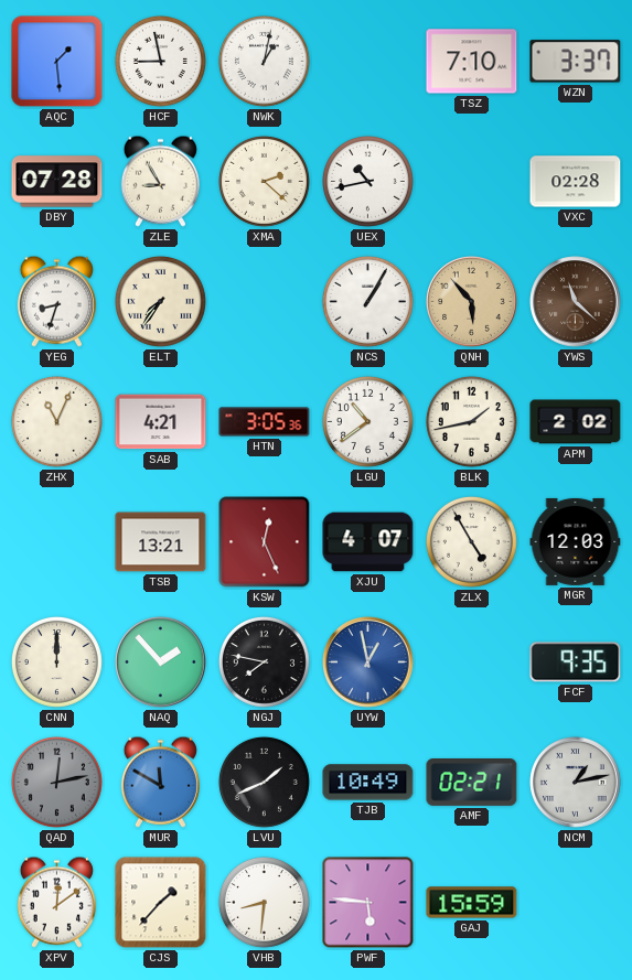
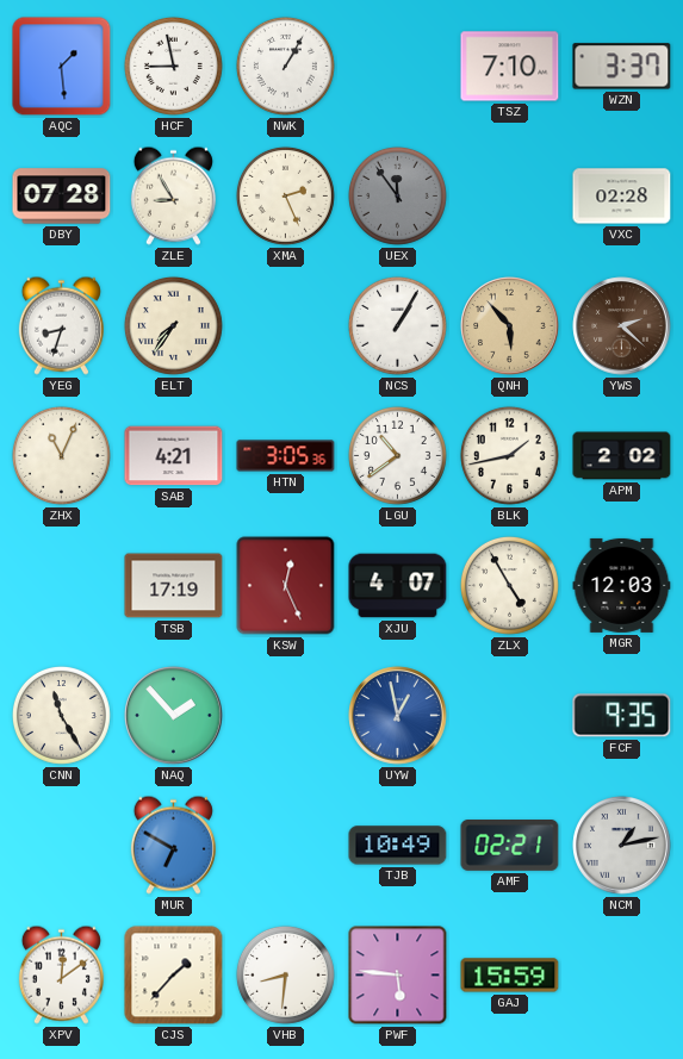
NWK: 1:02 -> 1:05
XMA: 2:22 -> 2:26
UEX: 10:43 -> 11:54
UEX dial: white -> grey
YWS: 11:22 -> 2:22
TSB: 13:21 -> 17:19
CNN: 12:00 -> 11:25
NGJ: 7:47 -> none
QAD: 12:13 -> none
MUR: 11:50 -> 6:50
LVU: 1:41 -> none
